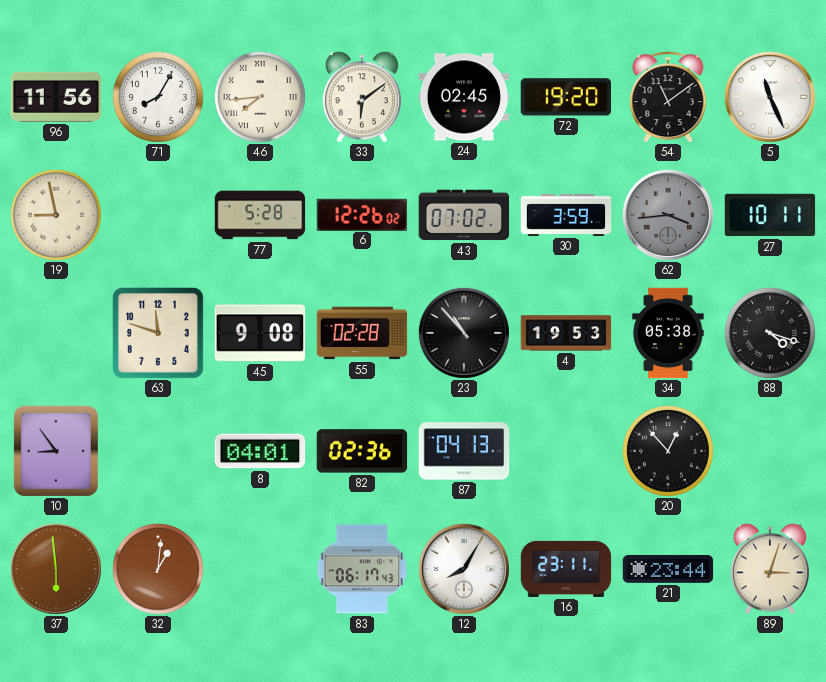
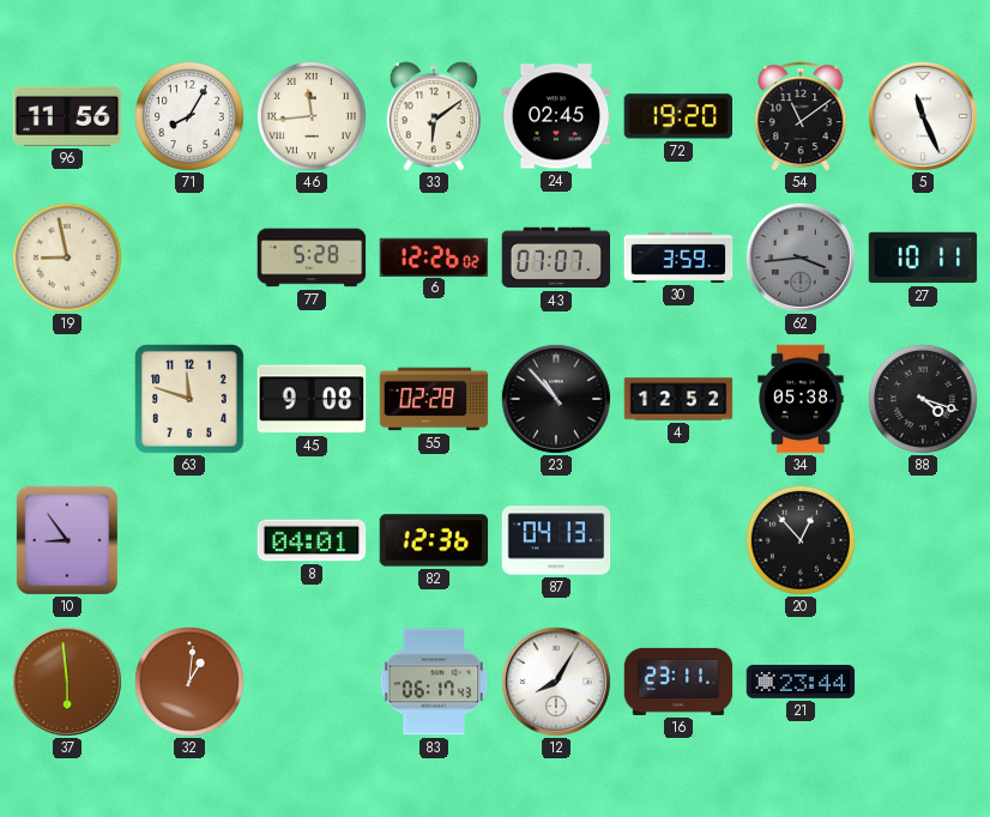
46: 7:44 -> 11:44
43: 07:02 -> 07:07
4: 19:53 -> 12:52
82: 02:36 -> 12:36
89: 3:03 -> none
